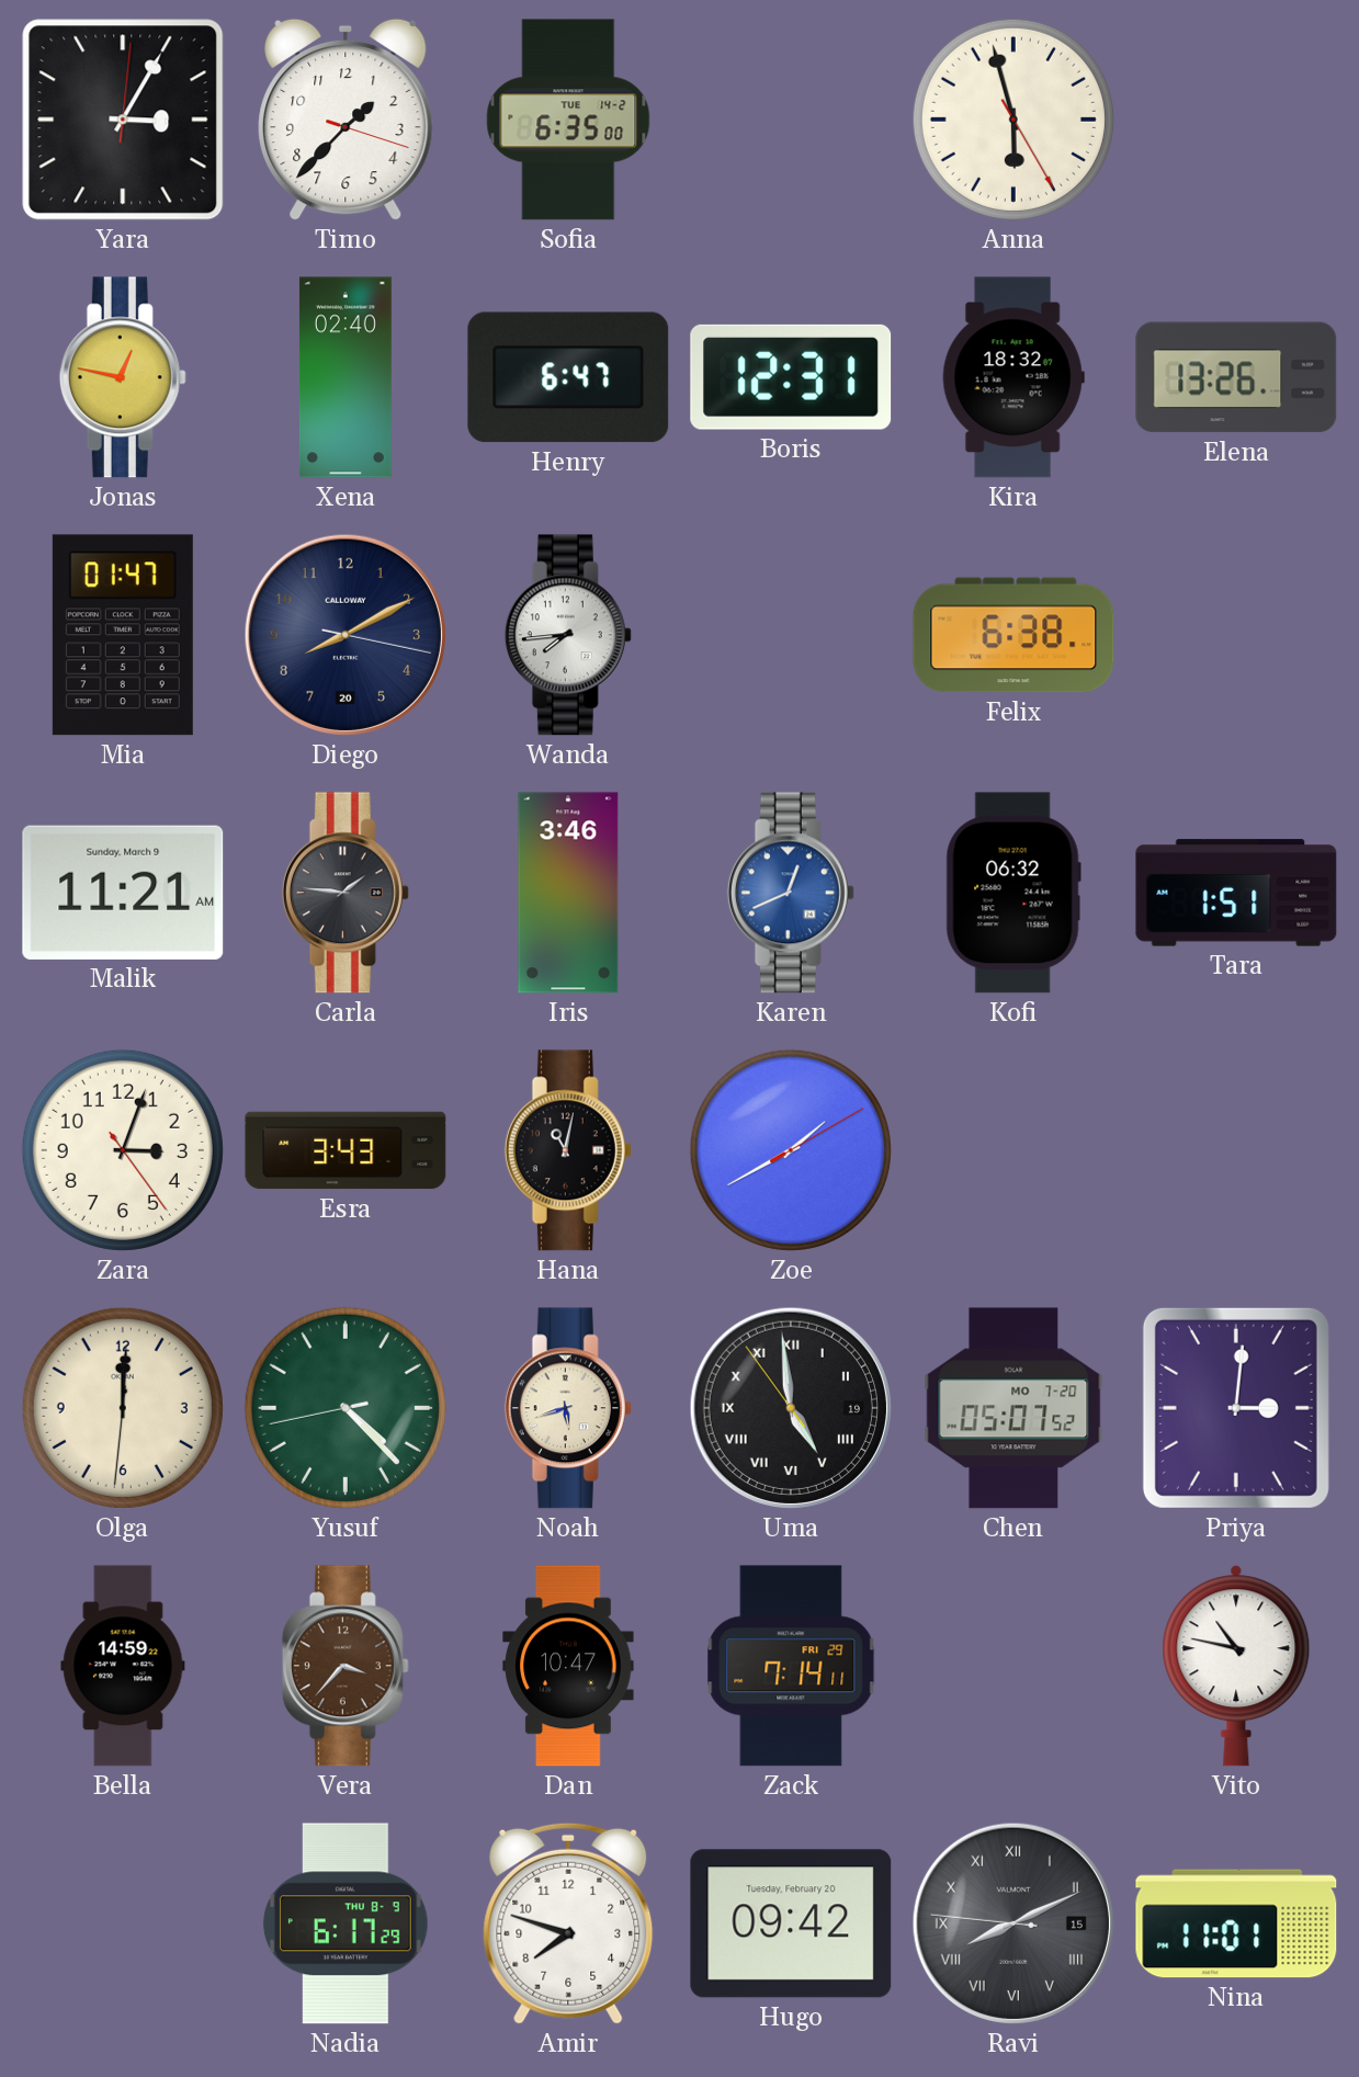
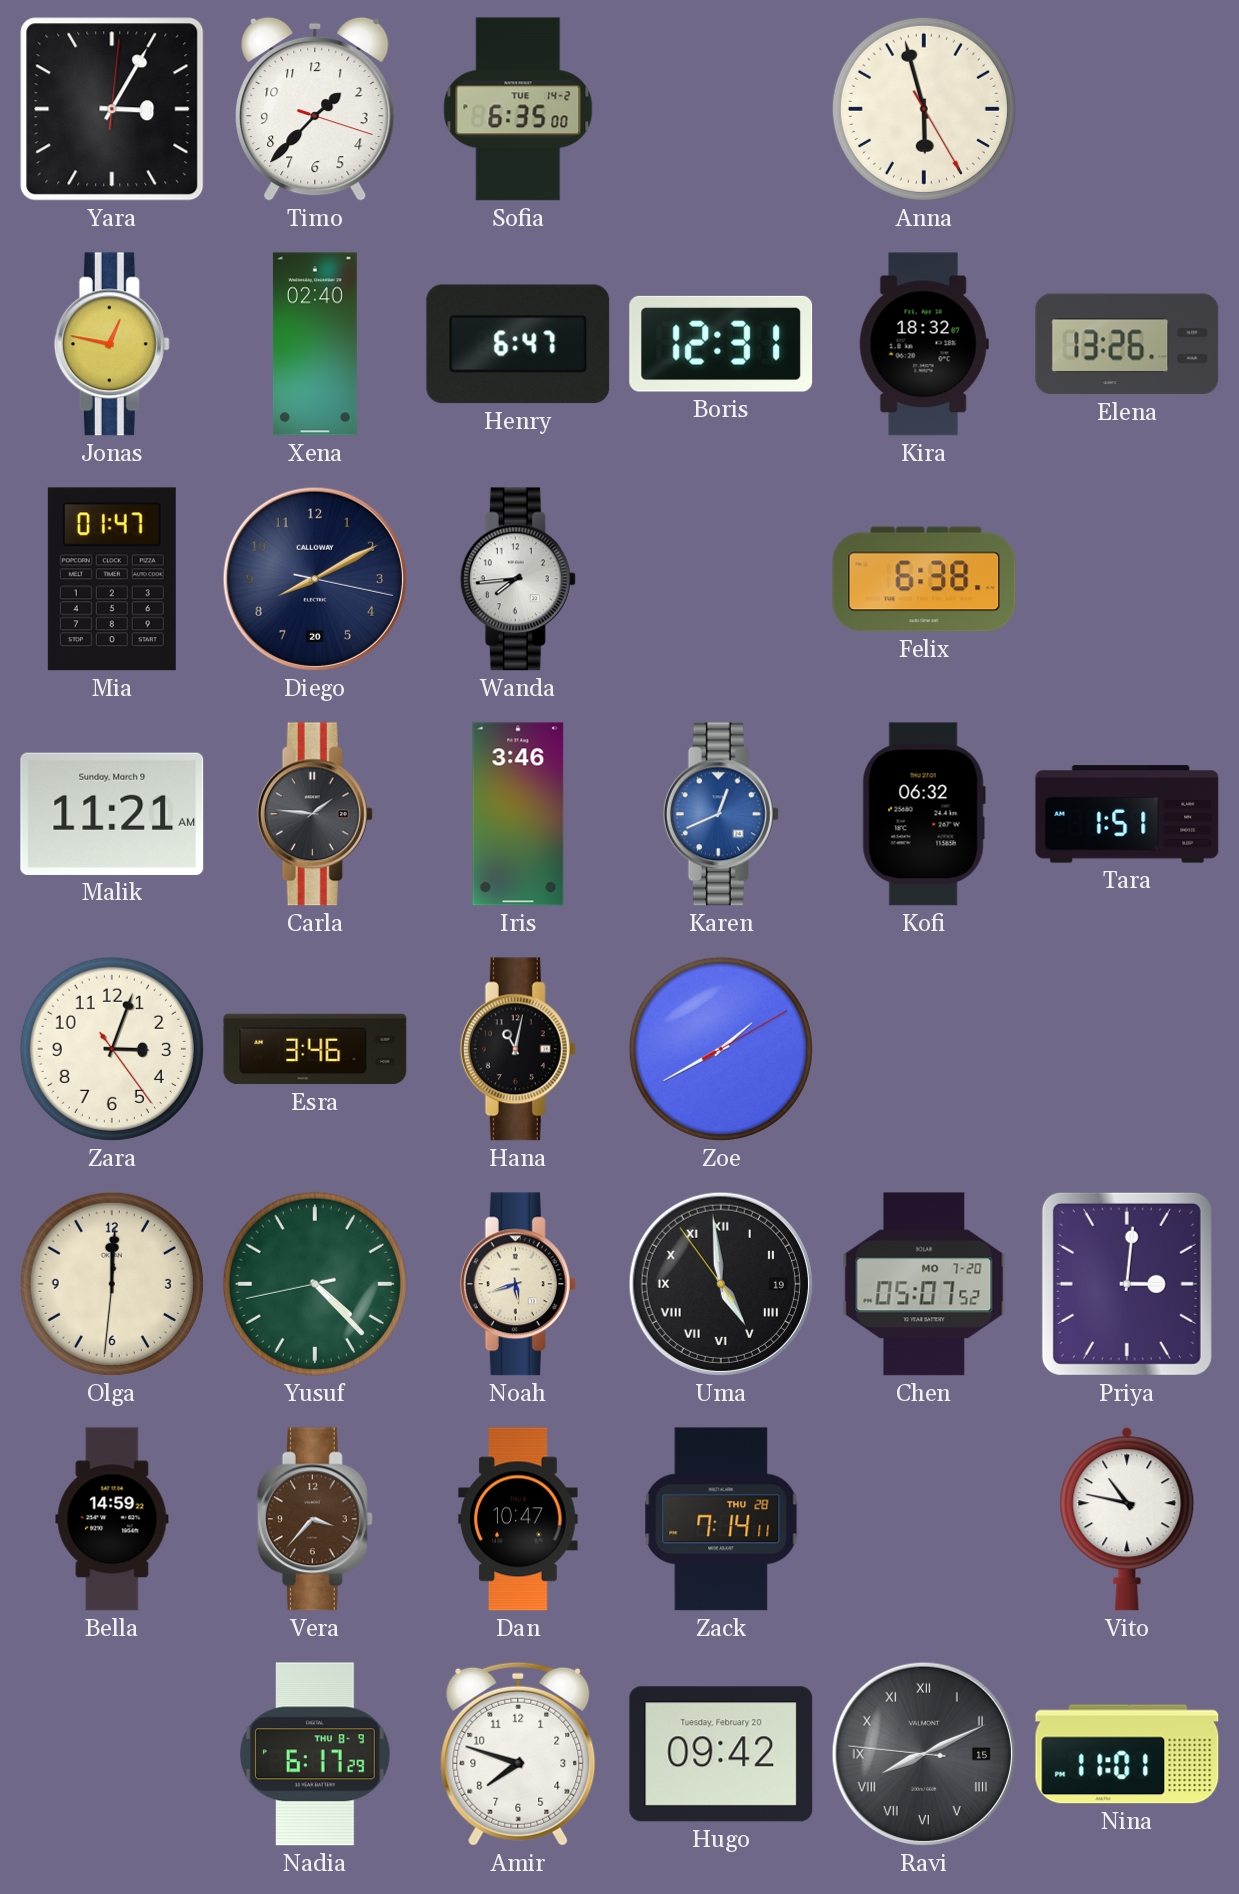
Esra: 3:43 -> 3:46
Zack date: FRI 29 -> THU 28
